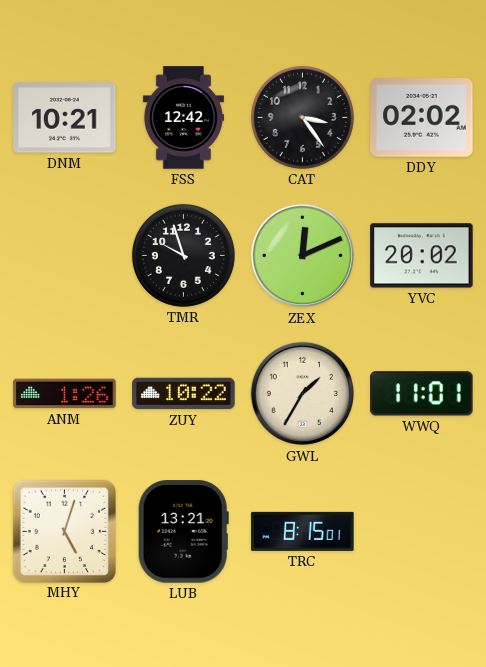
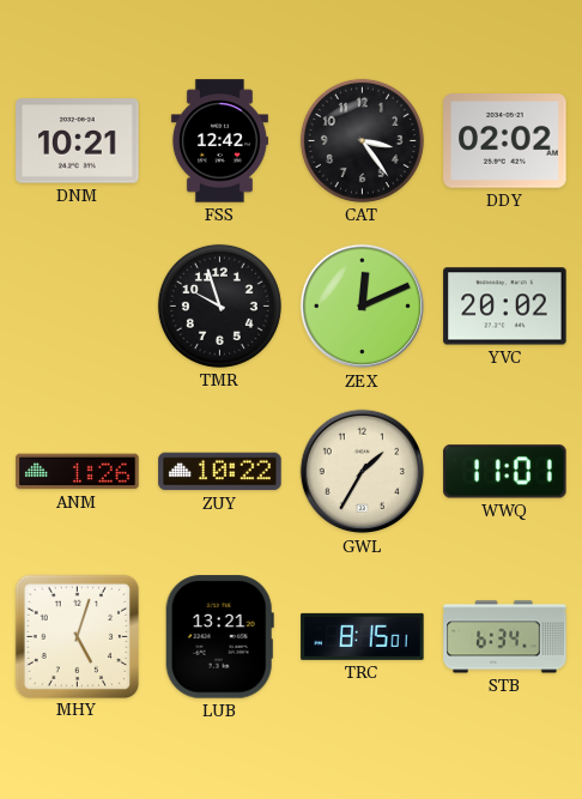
STB: none -> 6:34
